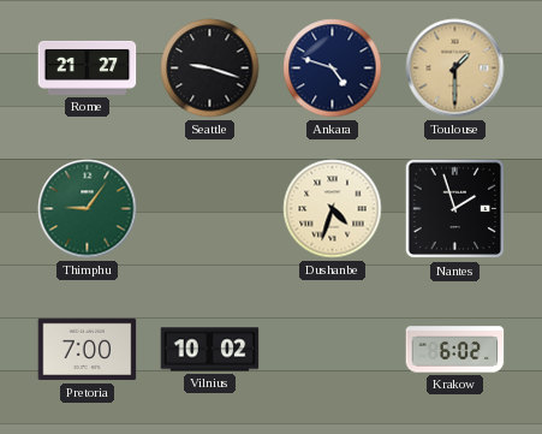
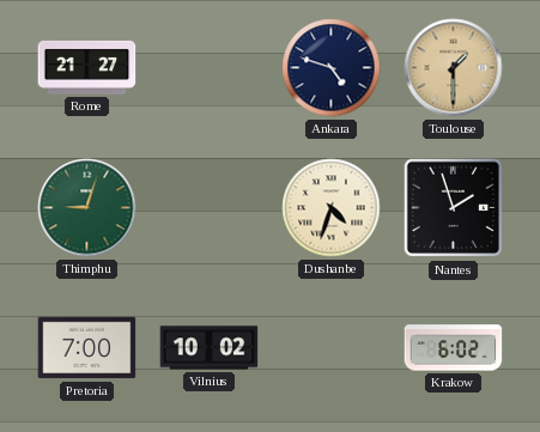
Seattle: 9:18 -> none
Thimphu: 9:06 -> 9:03
